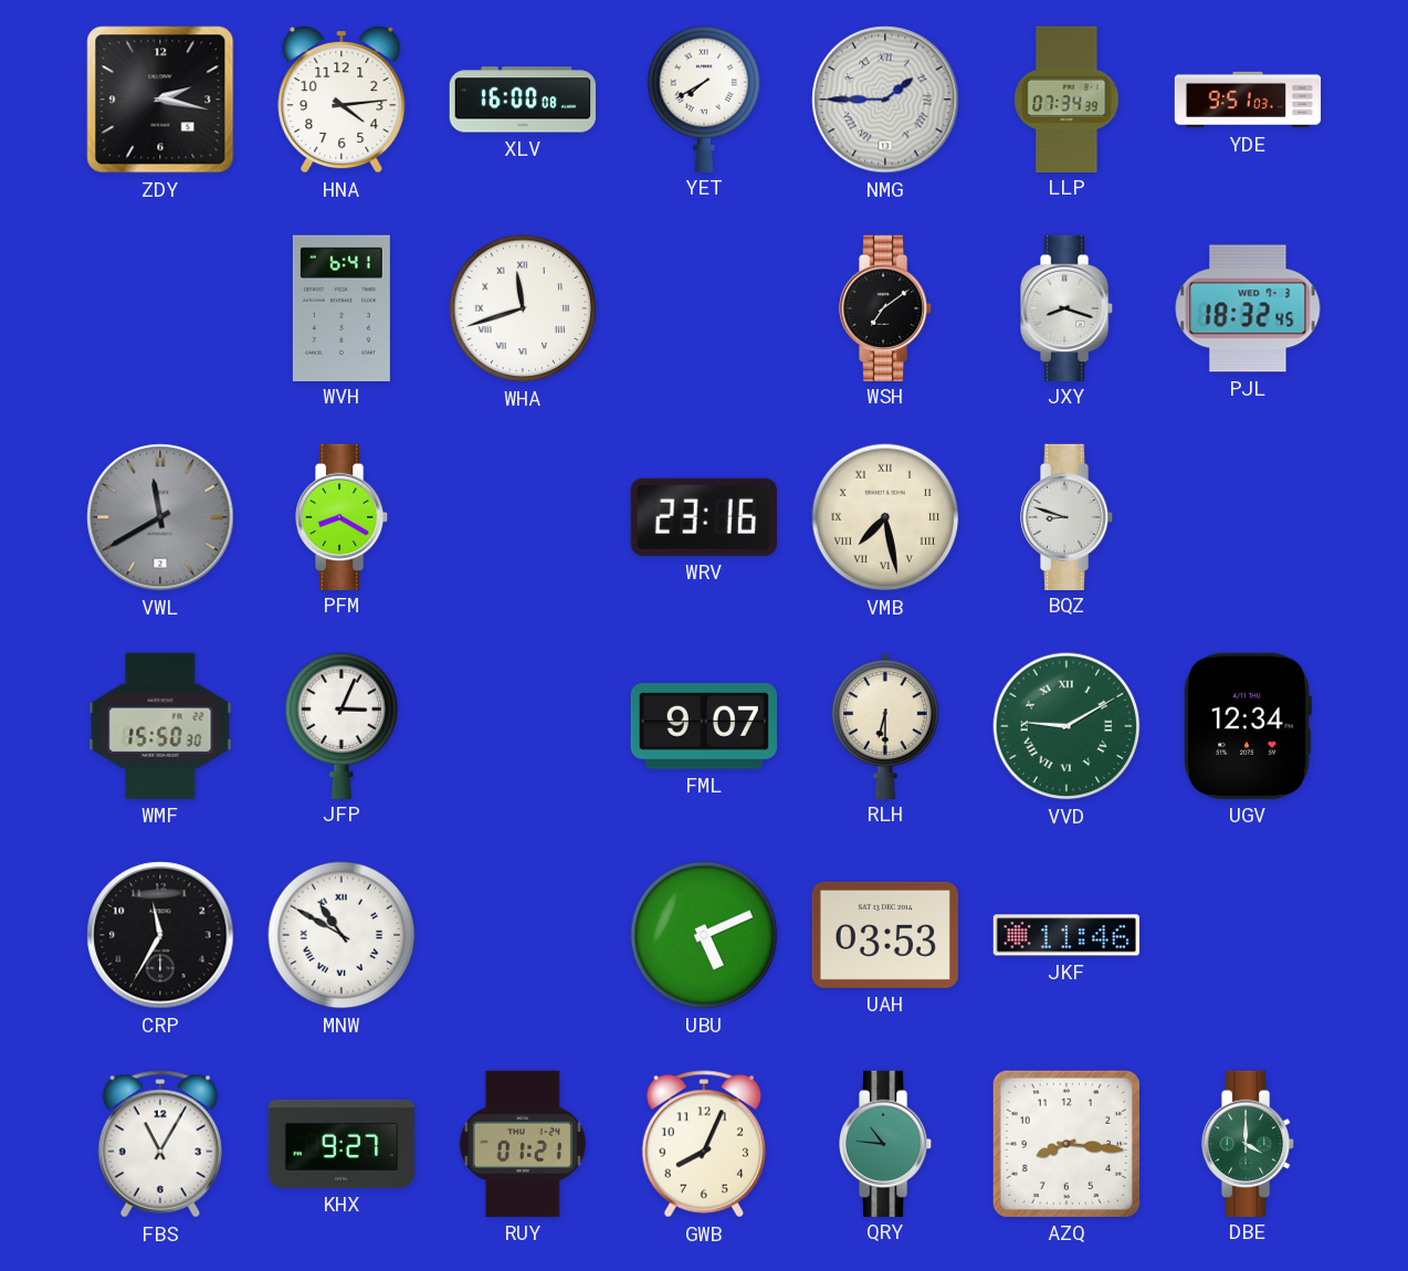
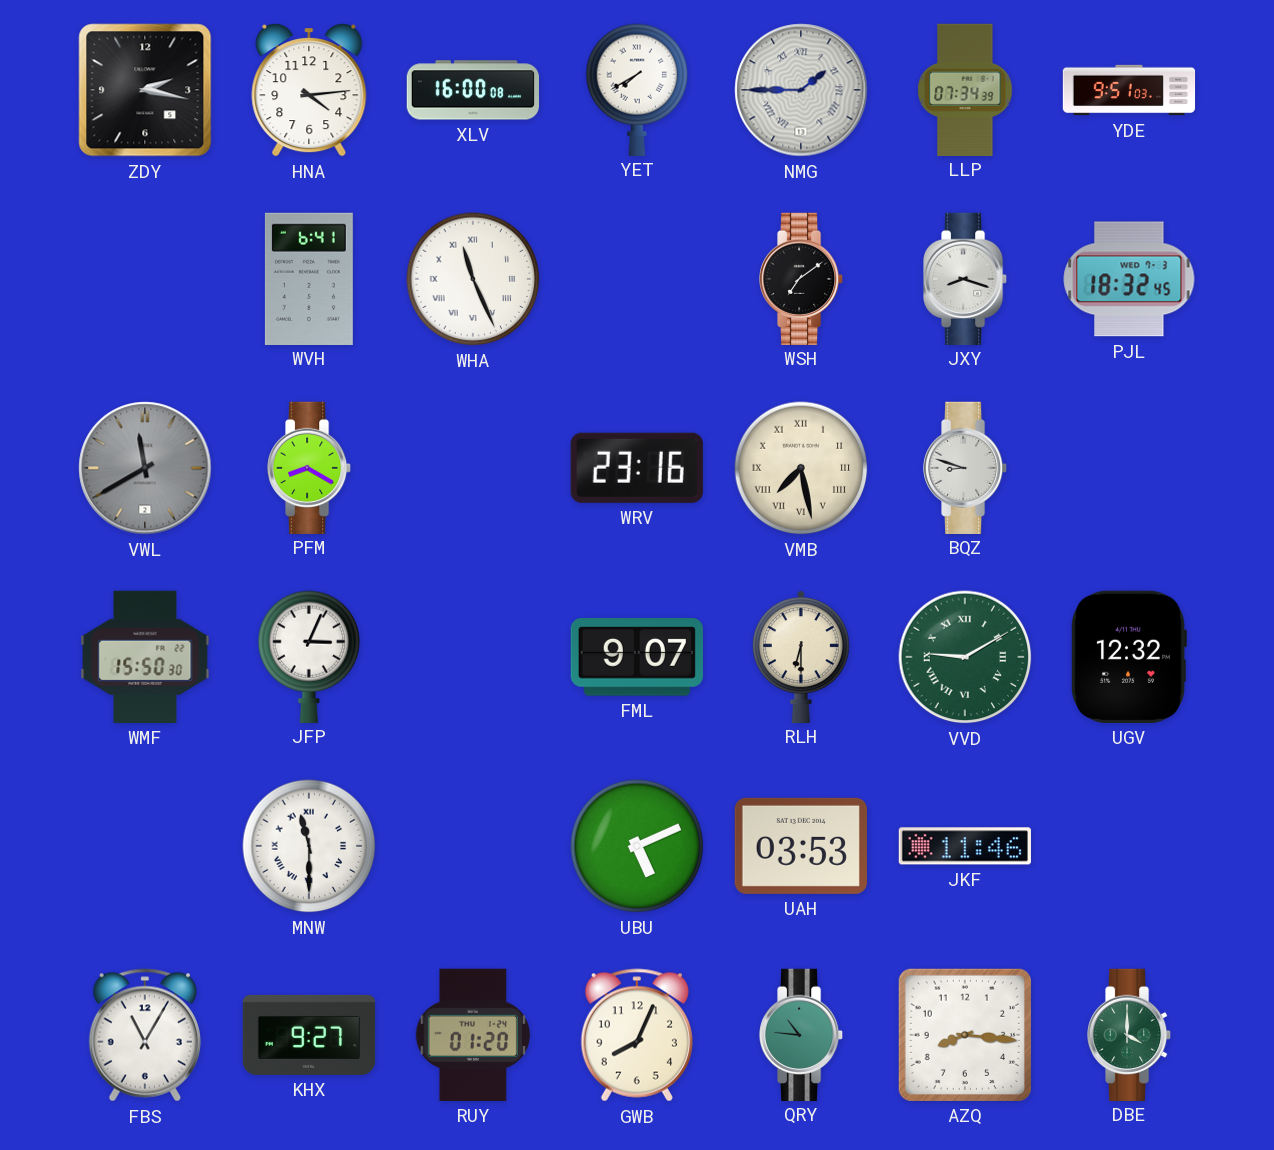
WHA: 11:42 -> 11:26
UGV: 12:34 -> 12:32
CRP: 11:35 -> none
MNW: 10:50 -> 11:30
RUY: 01:21 -> 01:20
